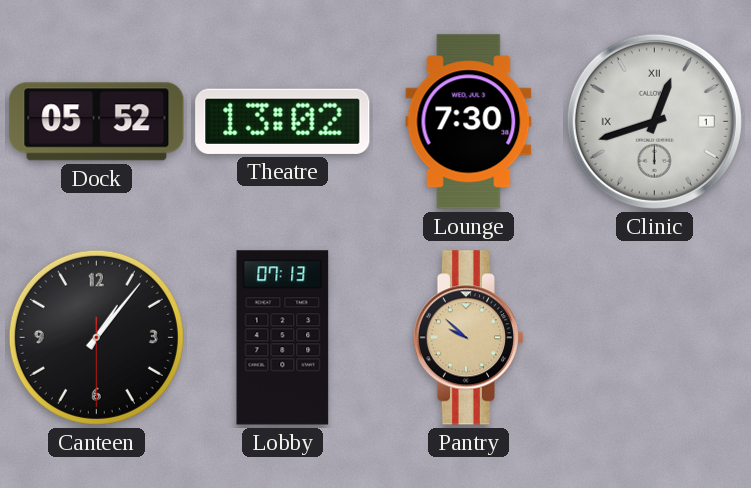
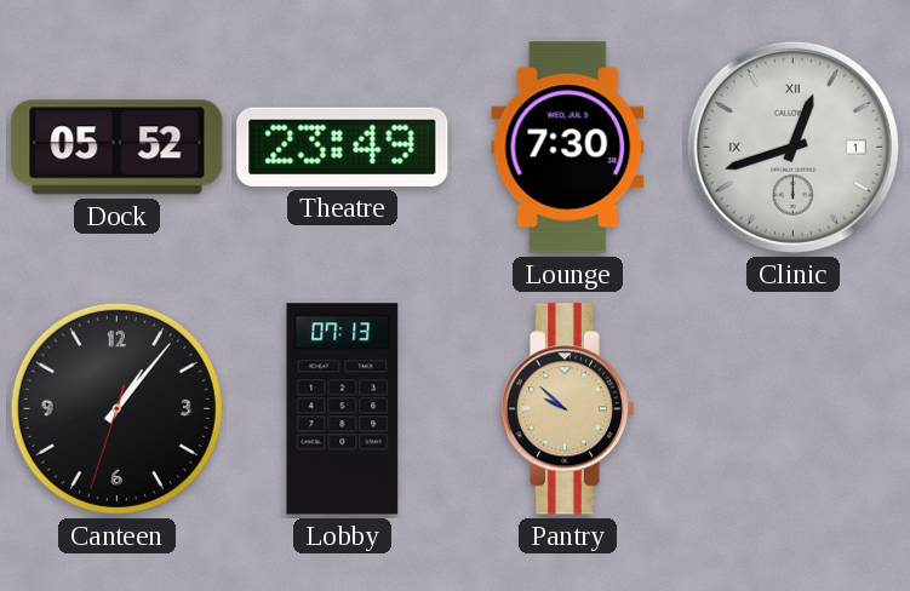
Theatre: 13:02 -> 23:49
Canteen: 1:06:30 -> 1:06:33
